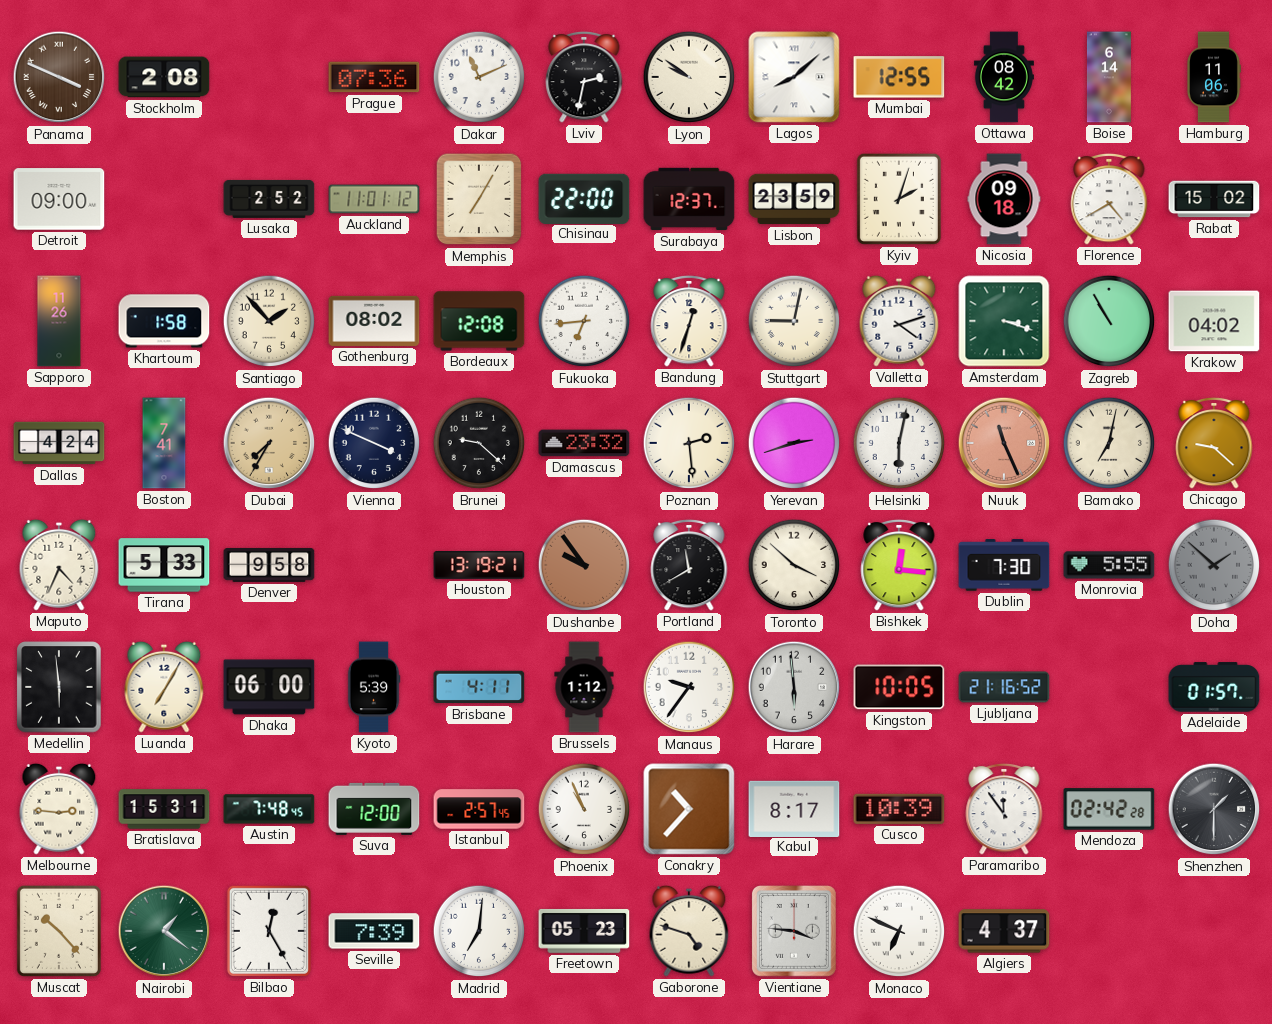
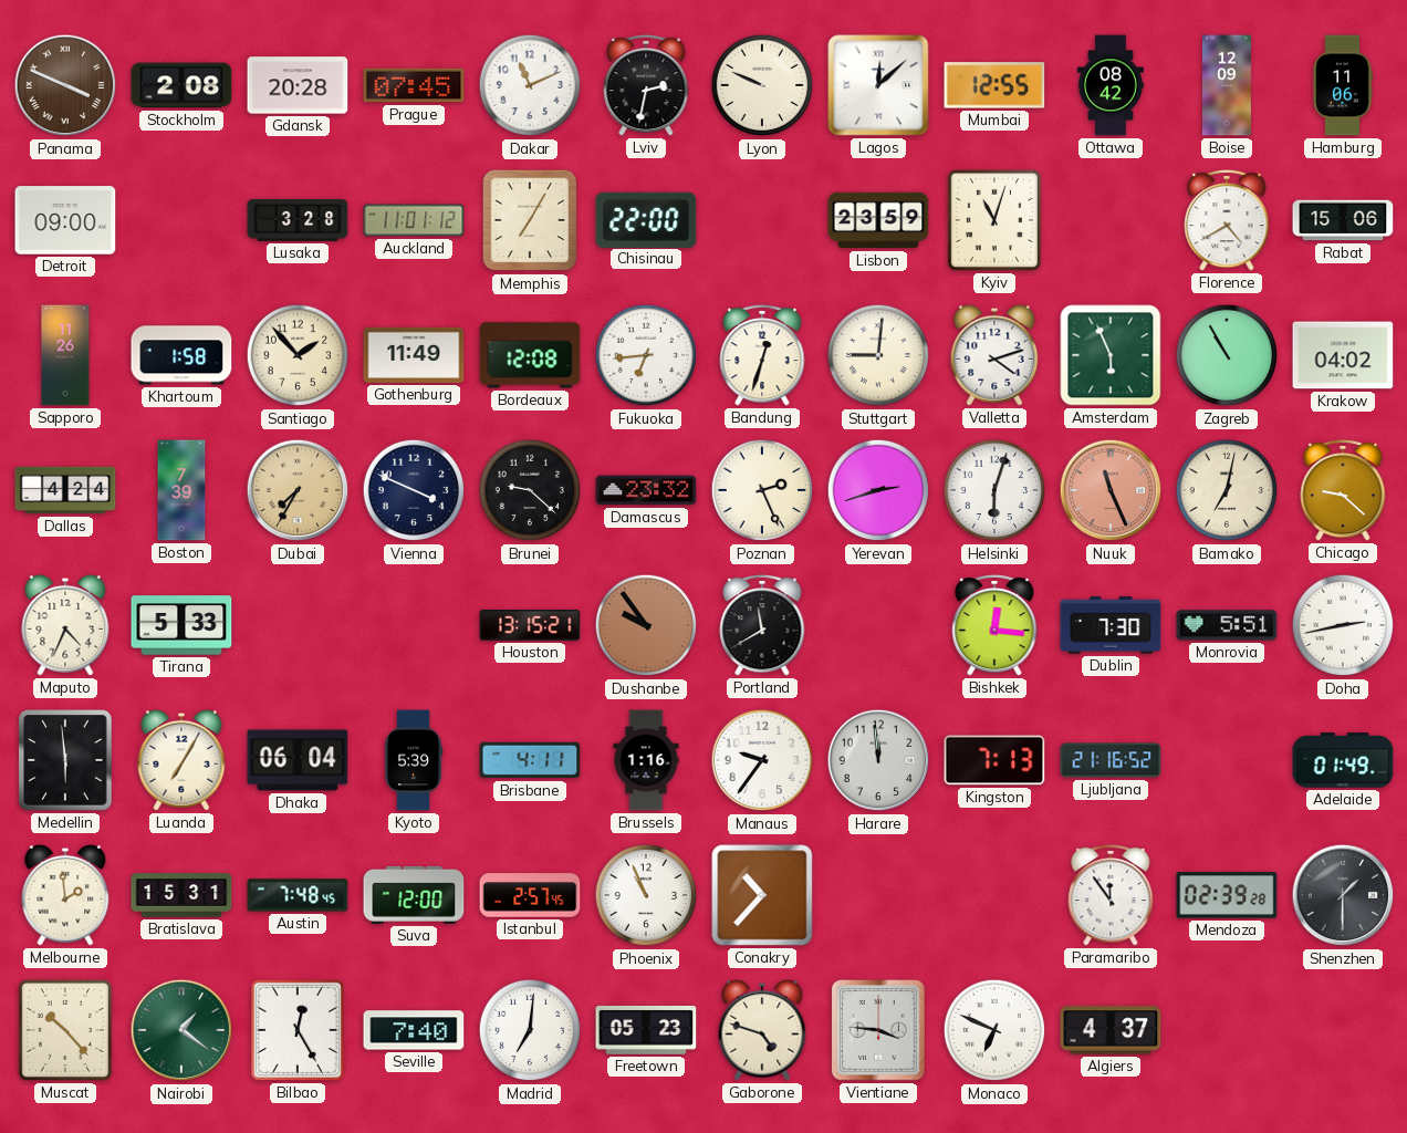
Gdansk: none -> 20:28
Prague: 07:36 -> 07:45
Lyon: 9:51 -> 9:49
Lagos: 8:08 -> 12:08
Boise: 6:14 -> 12:09
Lusaka: 2:52 -> 3:28
Surabaya: 12:37 -> none
Kyiv: 2:03 -> 11:03
Nicosia: 09:18 -> none
Rabat: 15:02 -> 15:06
Gothenburg: 08:02 -> 11:49
Stuttgart: 9:02 -> 9:01
Amsterdam: 3:18 -> 5:56
Boston: 7:41 -> 7:39
Poznan: 2:29 -> 2:26
Helsinki: 6:02 -> 6:03
Denver: 9:58 -> none
Houston: 13:19 -> 13:15
Toronto: 3:52 -> none
Monrovia: 5:55 -> 5:51
Doha: 1:52 -> 2:43
Doha dial: grey -> white
Dhaka: 06:00 -> 06:04
Brussels: 1:12 -> 1:16
Harare: 5:59 -> 11:59
Kingston: 10:05 -> 7:13
Adelaide: 01:57 -> 01:49
Melbourne: 2:46 -> 1:59
Kabul: 8:17 -> none
Cusco: 10:39 -> none
Mendoza: 02:42 -> 02:39
Seville: 7:39 -> 7:40
